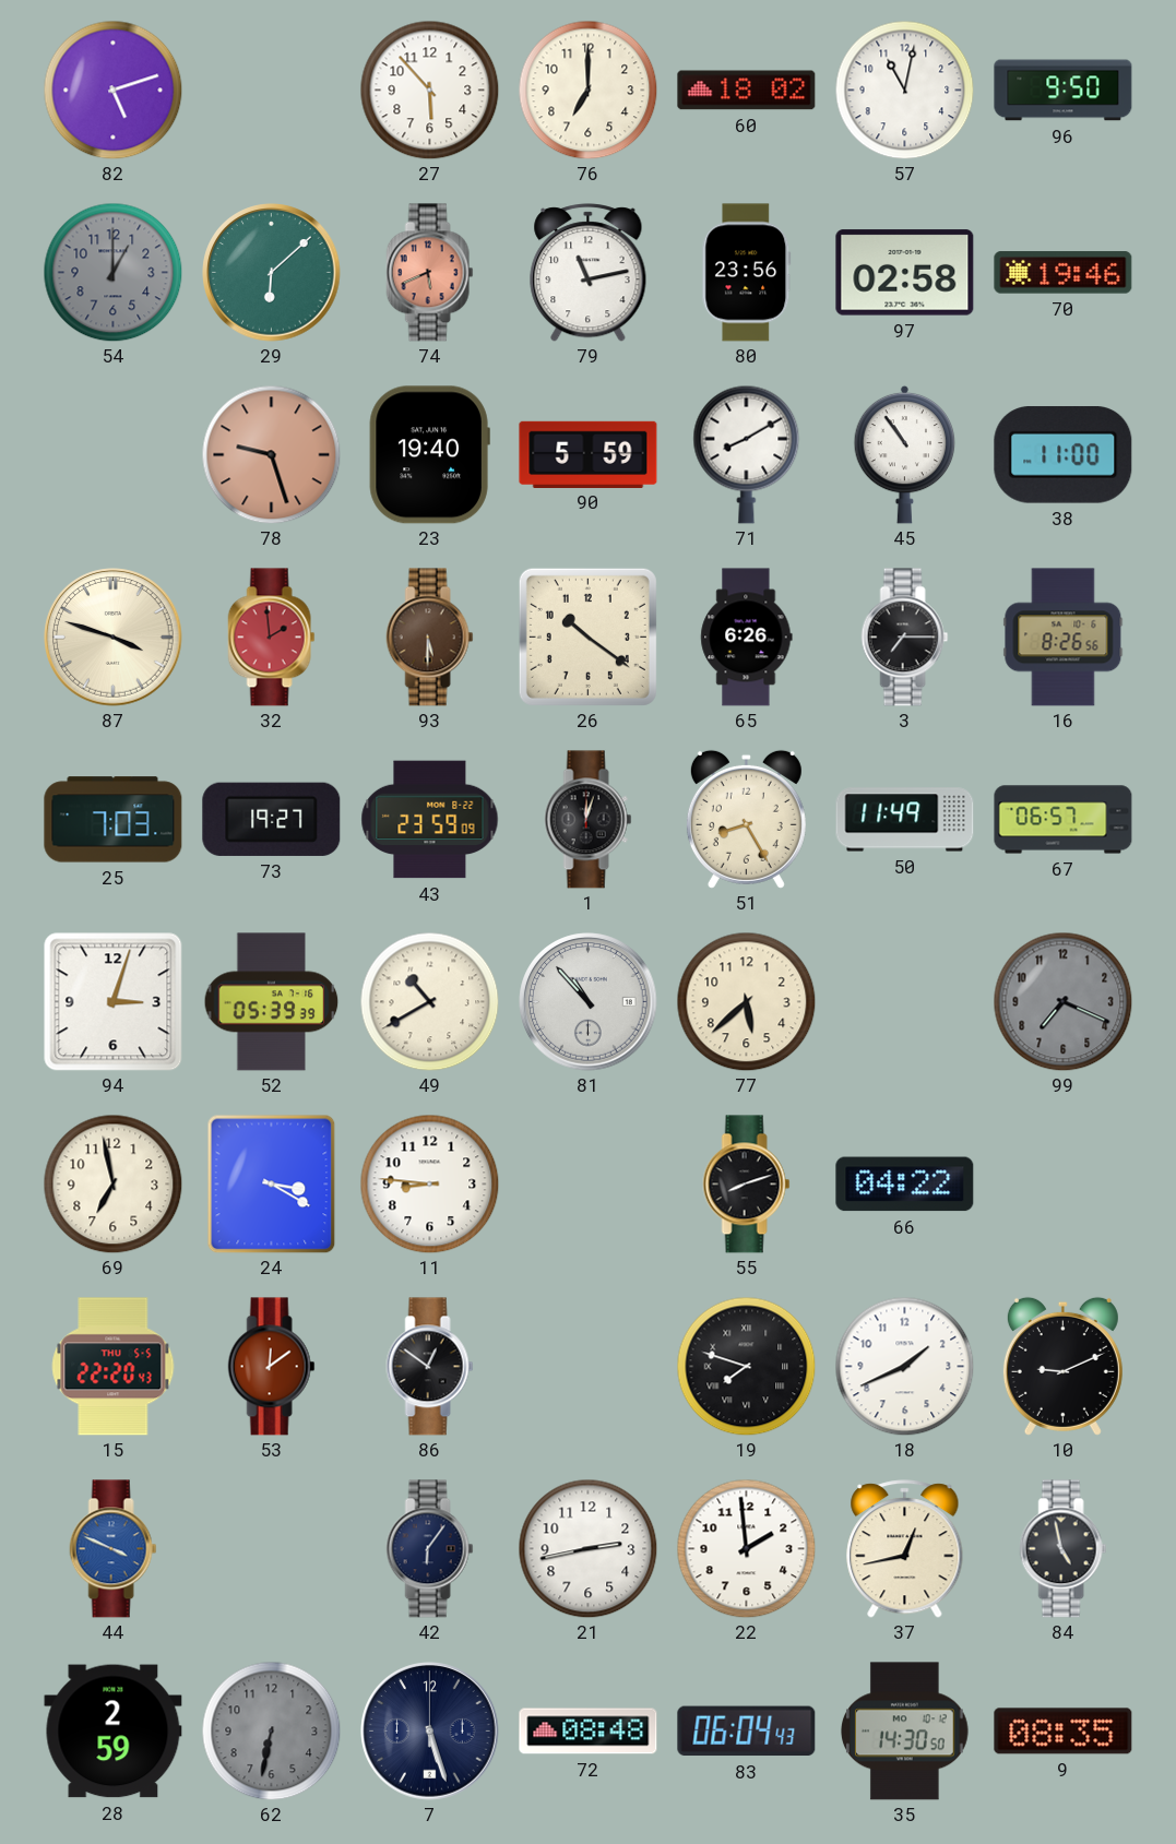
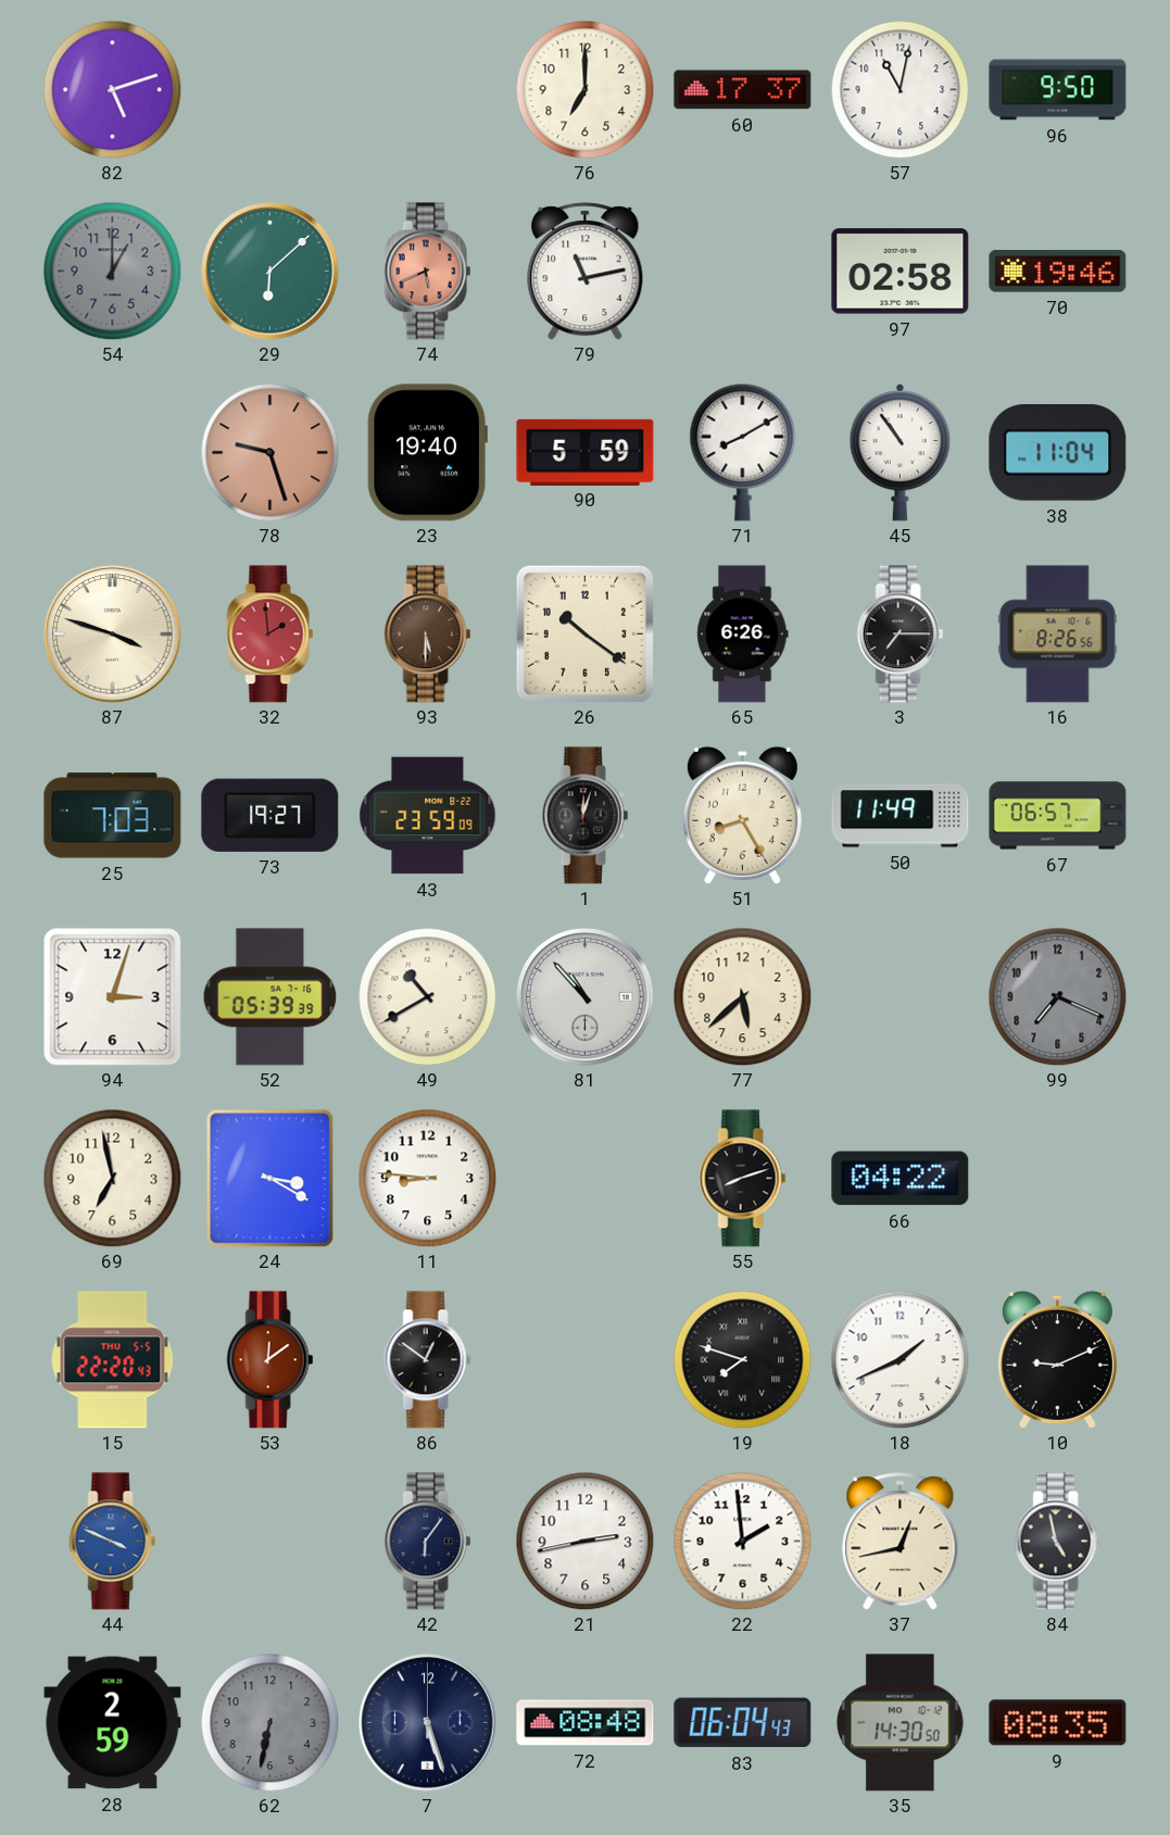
27: 5:53 -> none
60: 18:02 -> 17:37
80: 23:56 -> none
38: 11:00 -> 11:04
